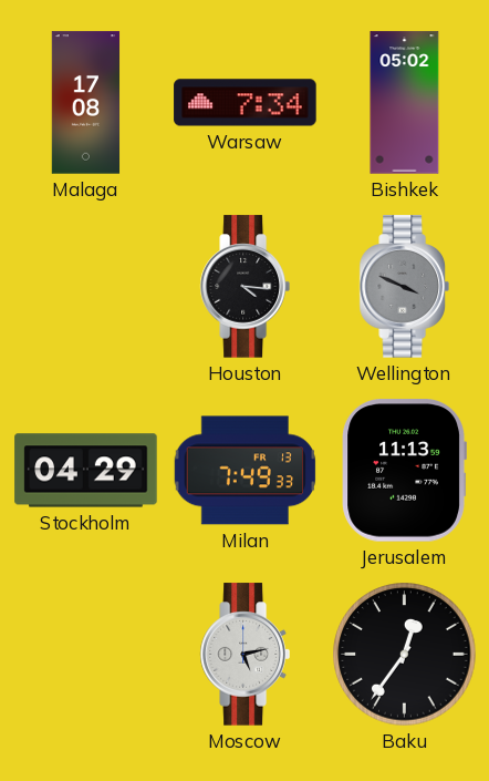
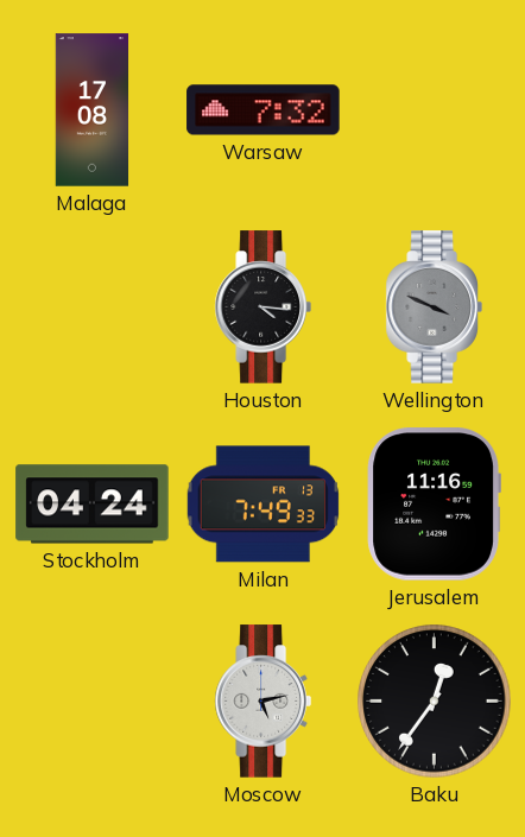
Warsaw: 7:34 -> 7:32
Bishkek: 05:02 -> none
Stockholm: 04:29 -> 04:24
Jerusalem: 11:13 -> 11:16
